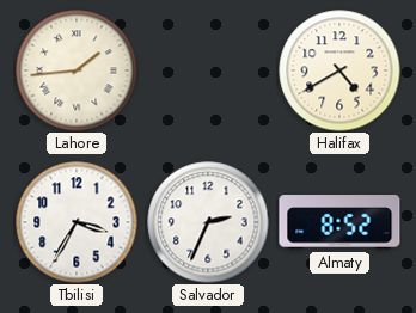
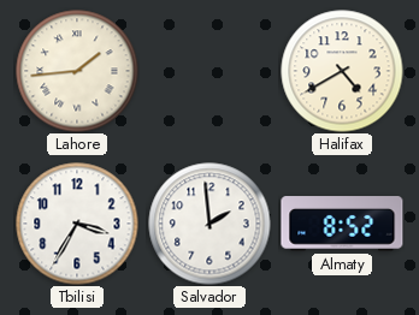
Salvador: 2:34 -> 1:59
